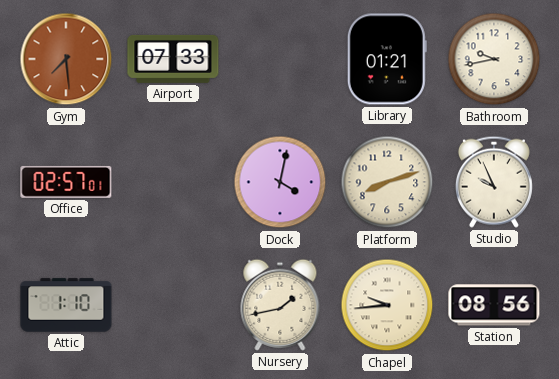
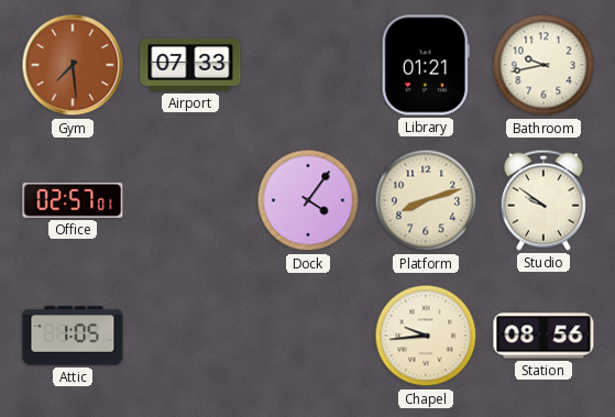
Dock: 4:02 -> 4:06
Studio: 9:56 -> 9:51
Attic: 1:10 -> 1:05
Nursery: 1:43 -> none
